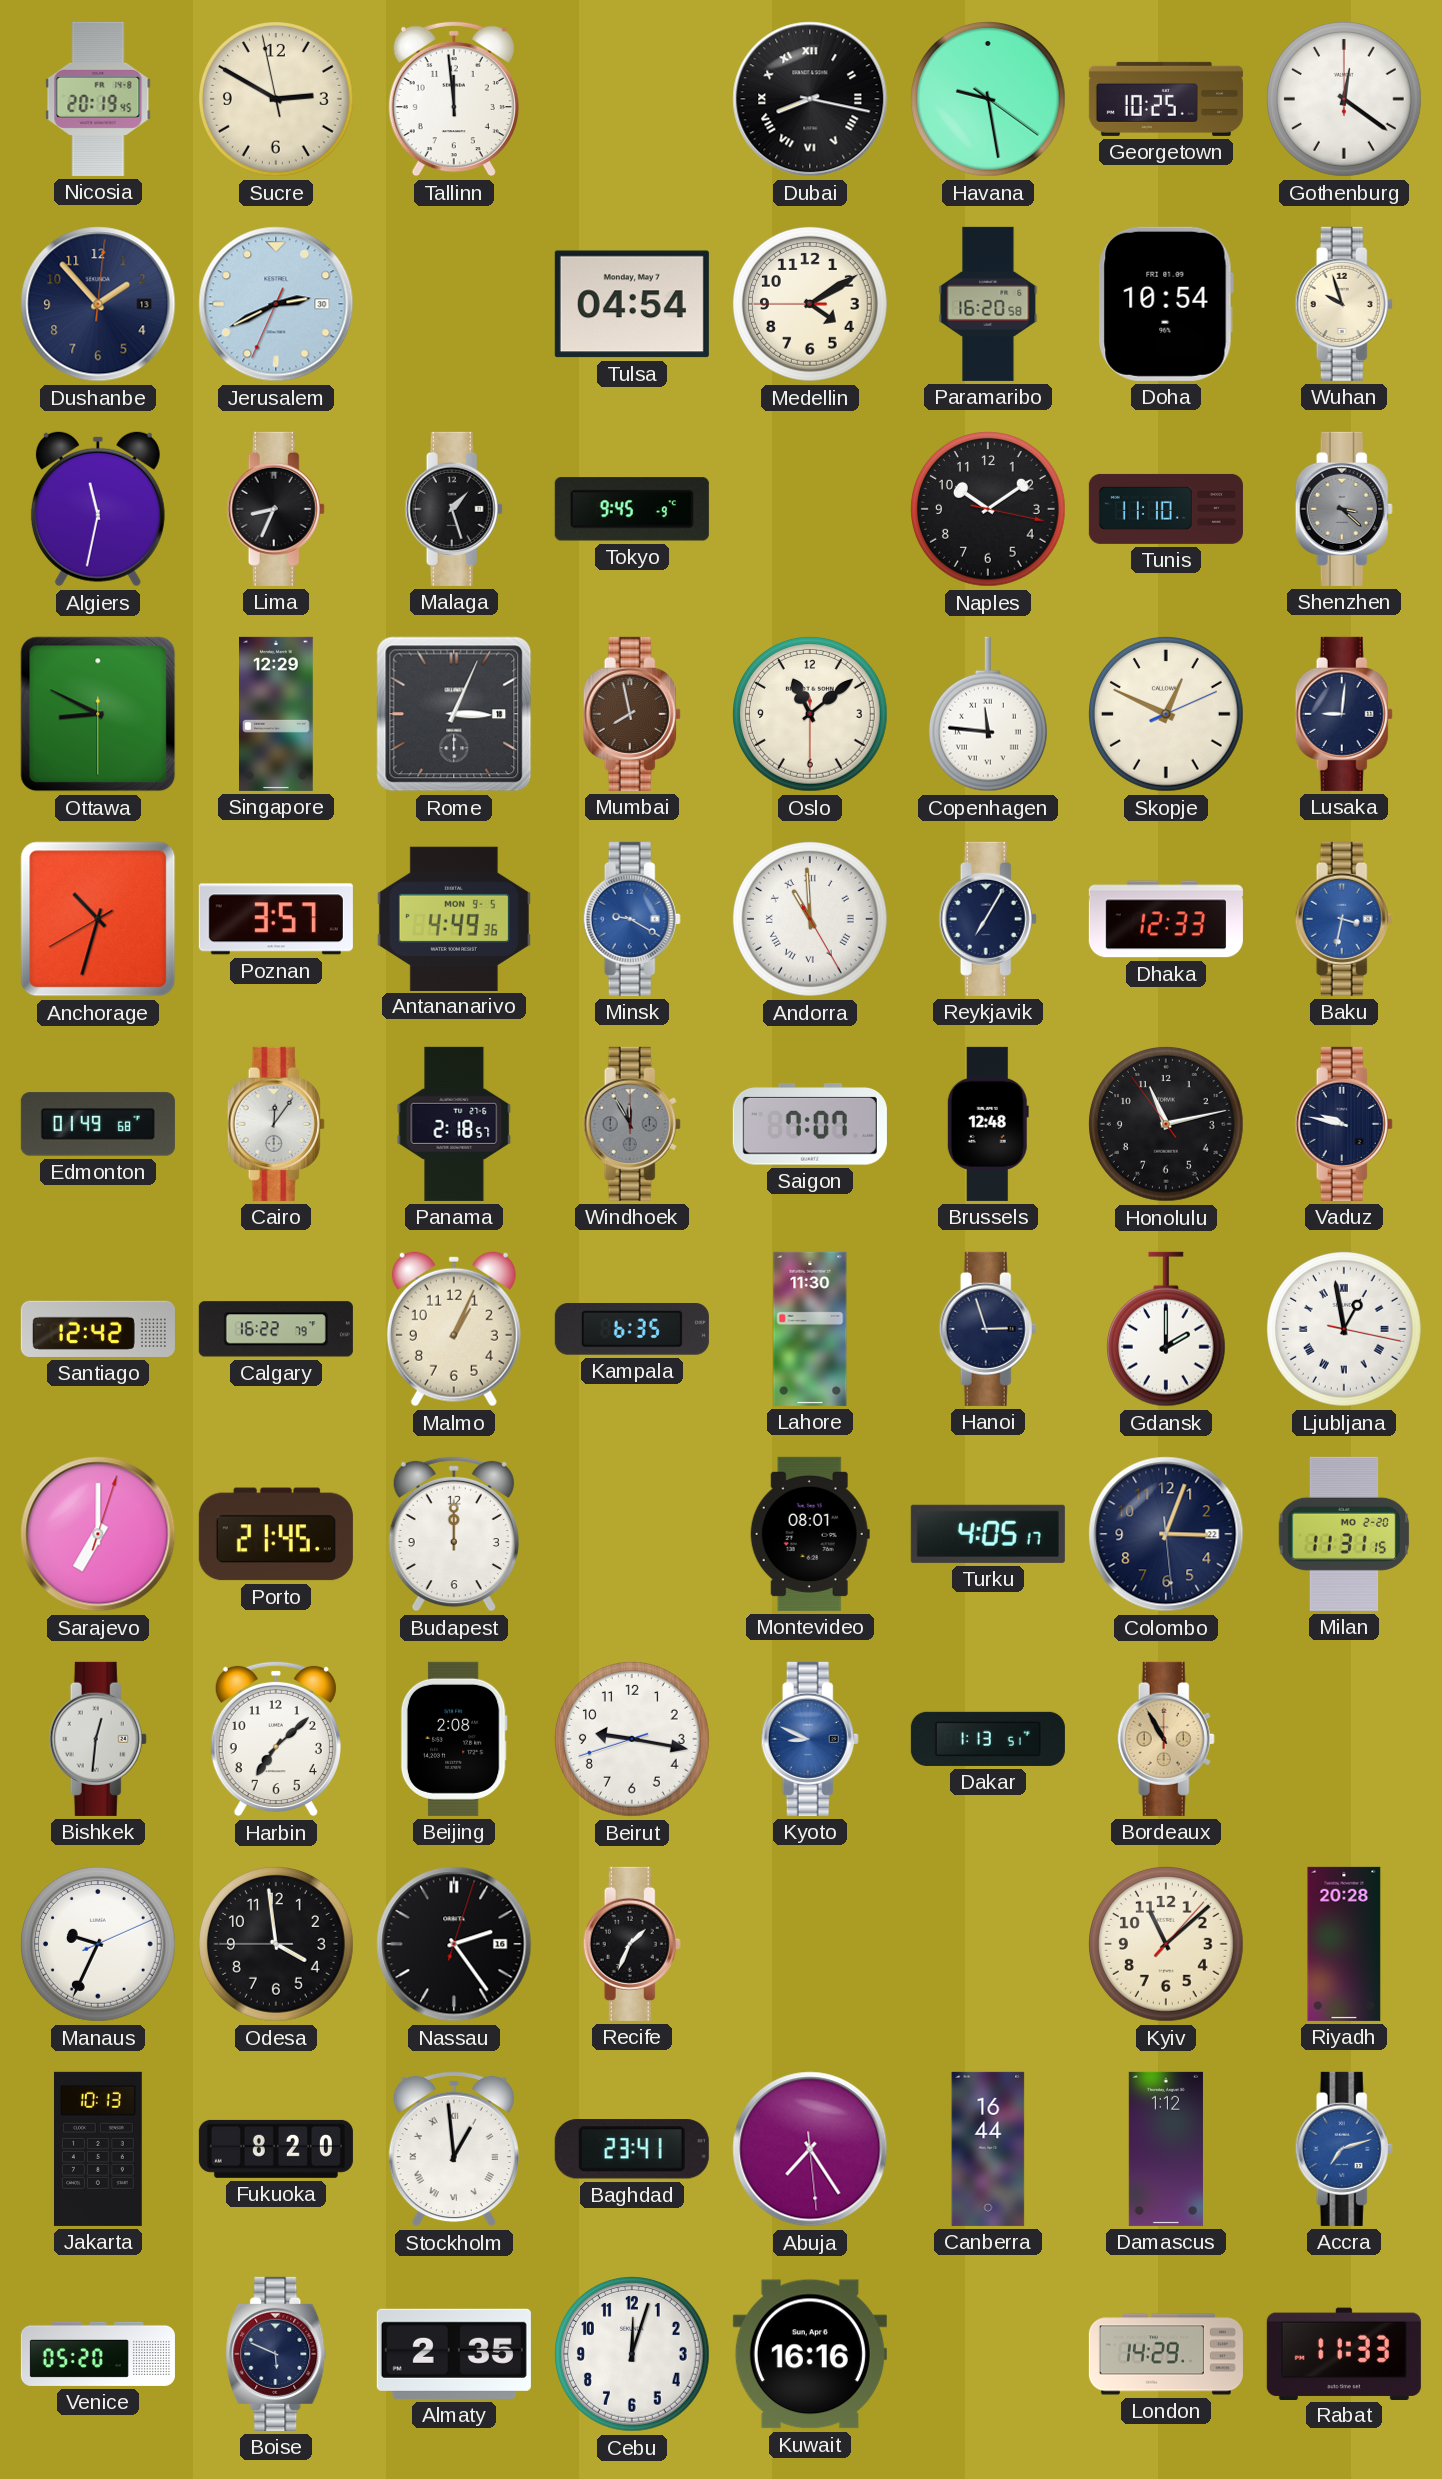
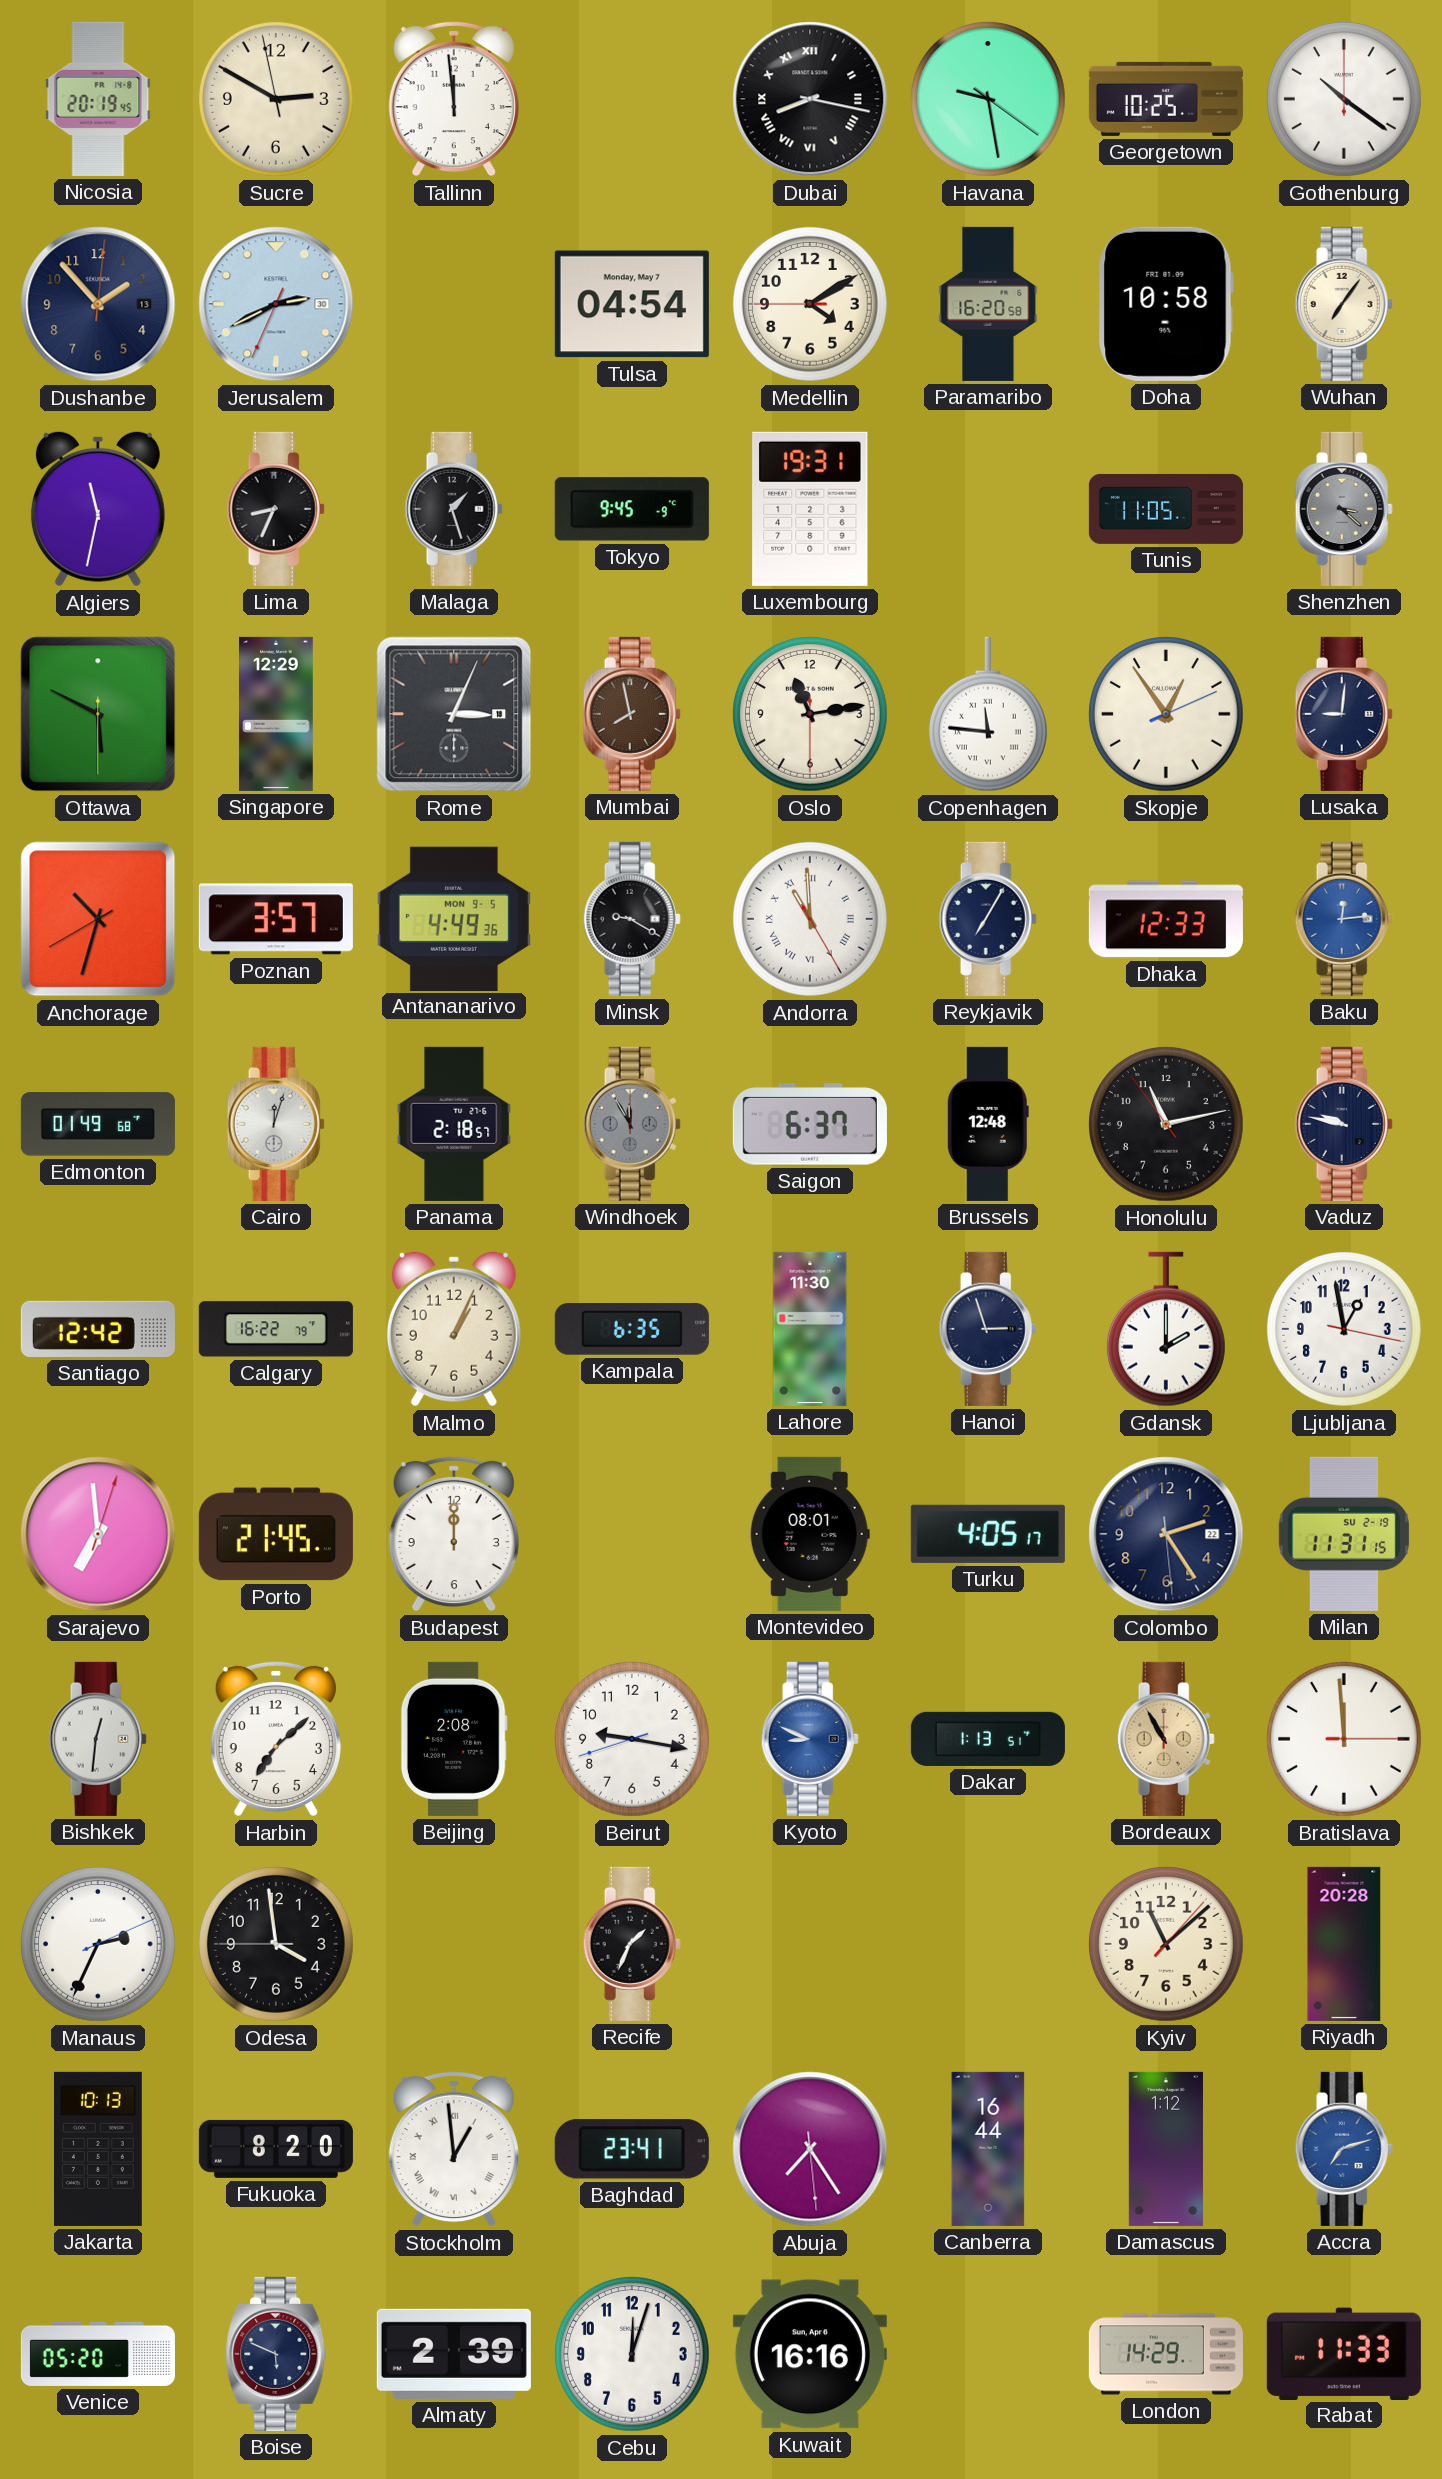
Gothenburg: 12:21 -> 10:21
Doha: 10:54 -> 10:58
Wuhan: 9:57 -> 7:06
Luxembourg: none -> 19:31
Naples: 10:09 -> none
Tunis: 11:10 -> 11:05
Ottawa: 8:49 -> 5:49
Oslo: 11:08 -> 11:13
Skopje: 12:49 -> 12:54
Minsk dial: blue -> black
Baku: 3:32 -> 12:14
Cairo: 12:06 -> 12:03
Saigon: 7:07 -> 6:37
Ljubljana numerals: Roman -> Arabic
Sarajevo: 7:00 -> 6:59
Colombo: 3:03 -> 2:24
Milan date: MO 2-20 -> SU 2-19
Bratislava: none -> 11:59
Manaus: 9:34 -> 2:34
Nassau: 2:24 -> none
Almaty: 2:35 -> 2:39
